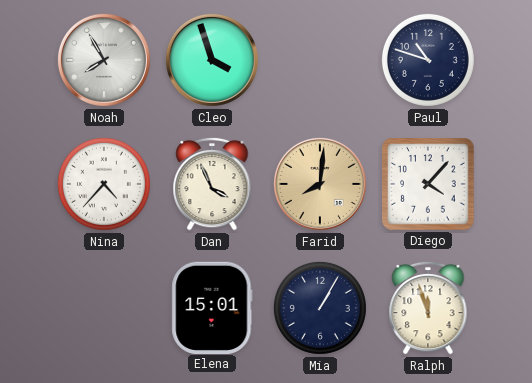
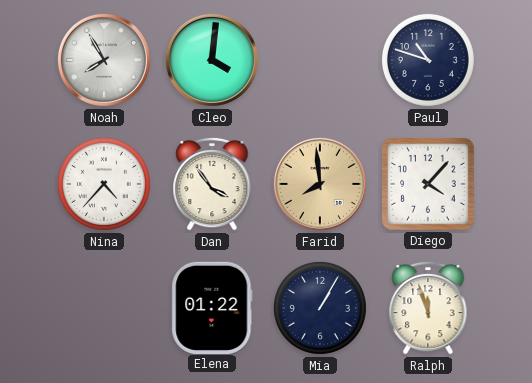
Cleo: 3:57 -> 4:01
Dan: 3:56 -> 3:54
Farid: 8:01 -> 7:59
Elena: 15:01 -> 01:22
